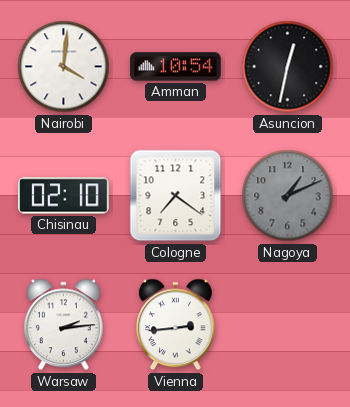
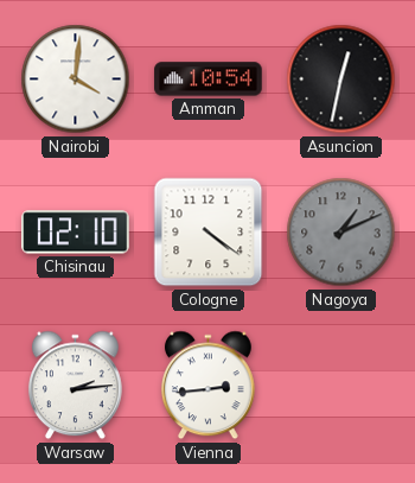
Cologne: 7:21 -> 4:21
